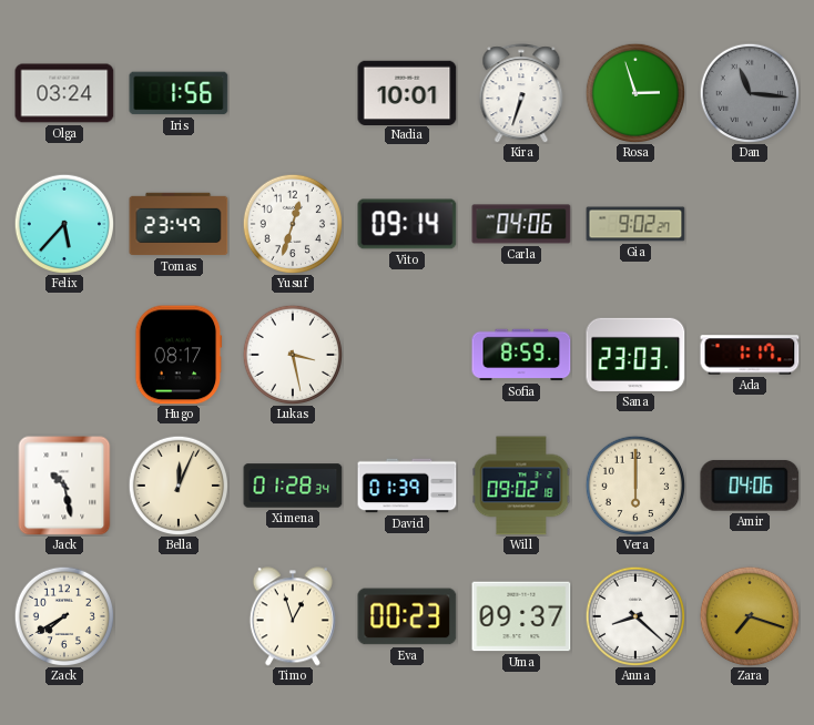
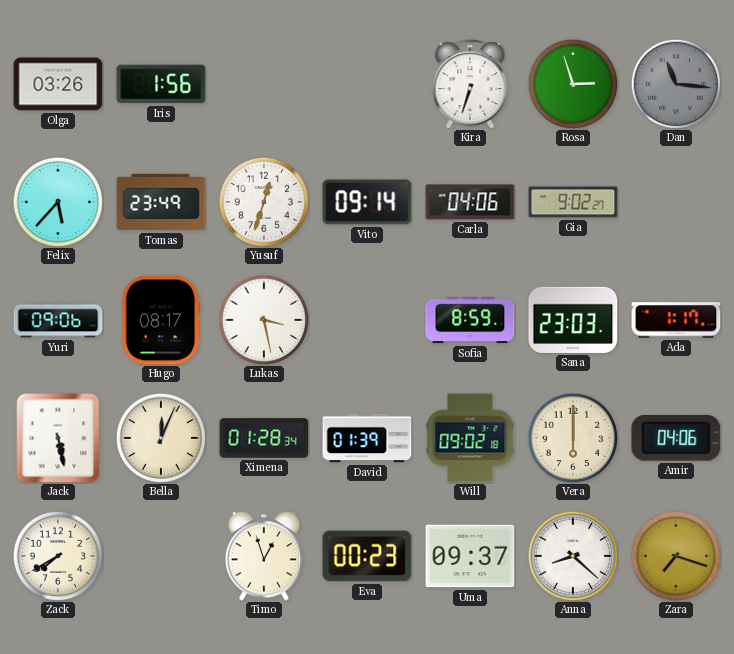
Olga: 03:24 -> 03:26
Nadia: 10:01 -> none
Yuri: none -> 09:06
Jack: 10:28 -> 5:28
